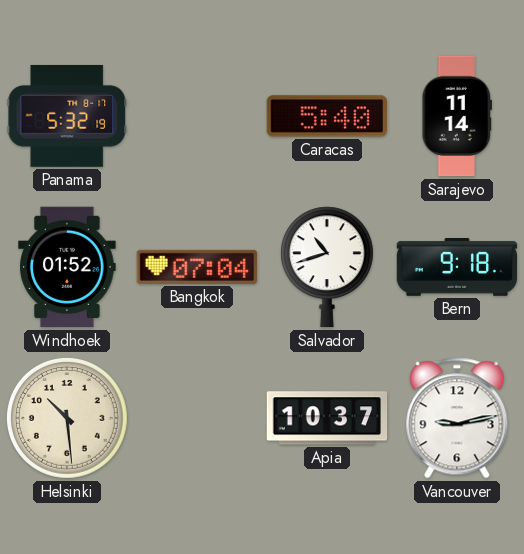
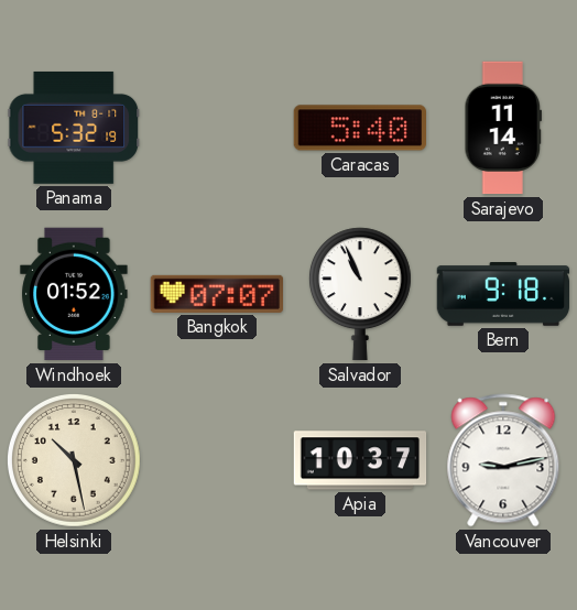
Bangkok: 07:04 -> 07:07
Salvador: 10:42 -> 10:56
Helsinki: 10:29 -> 10:28
